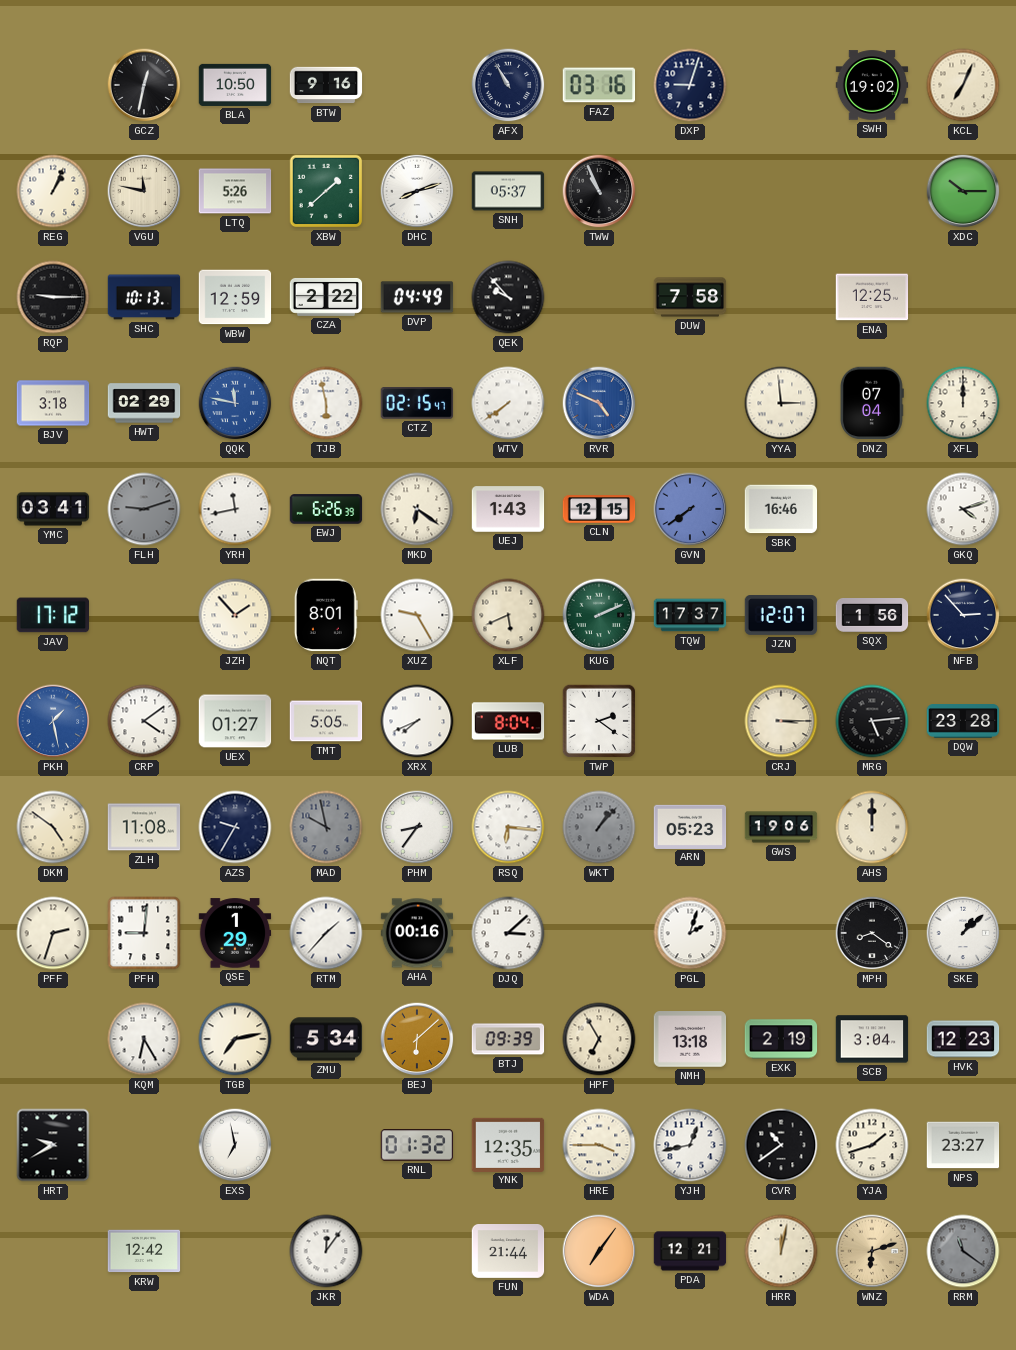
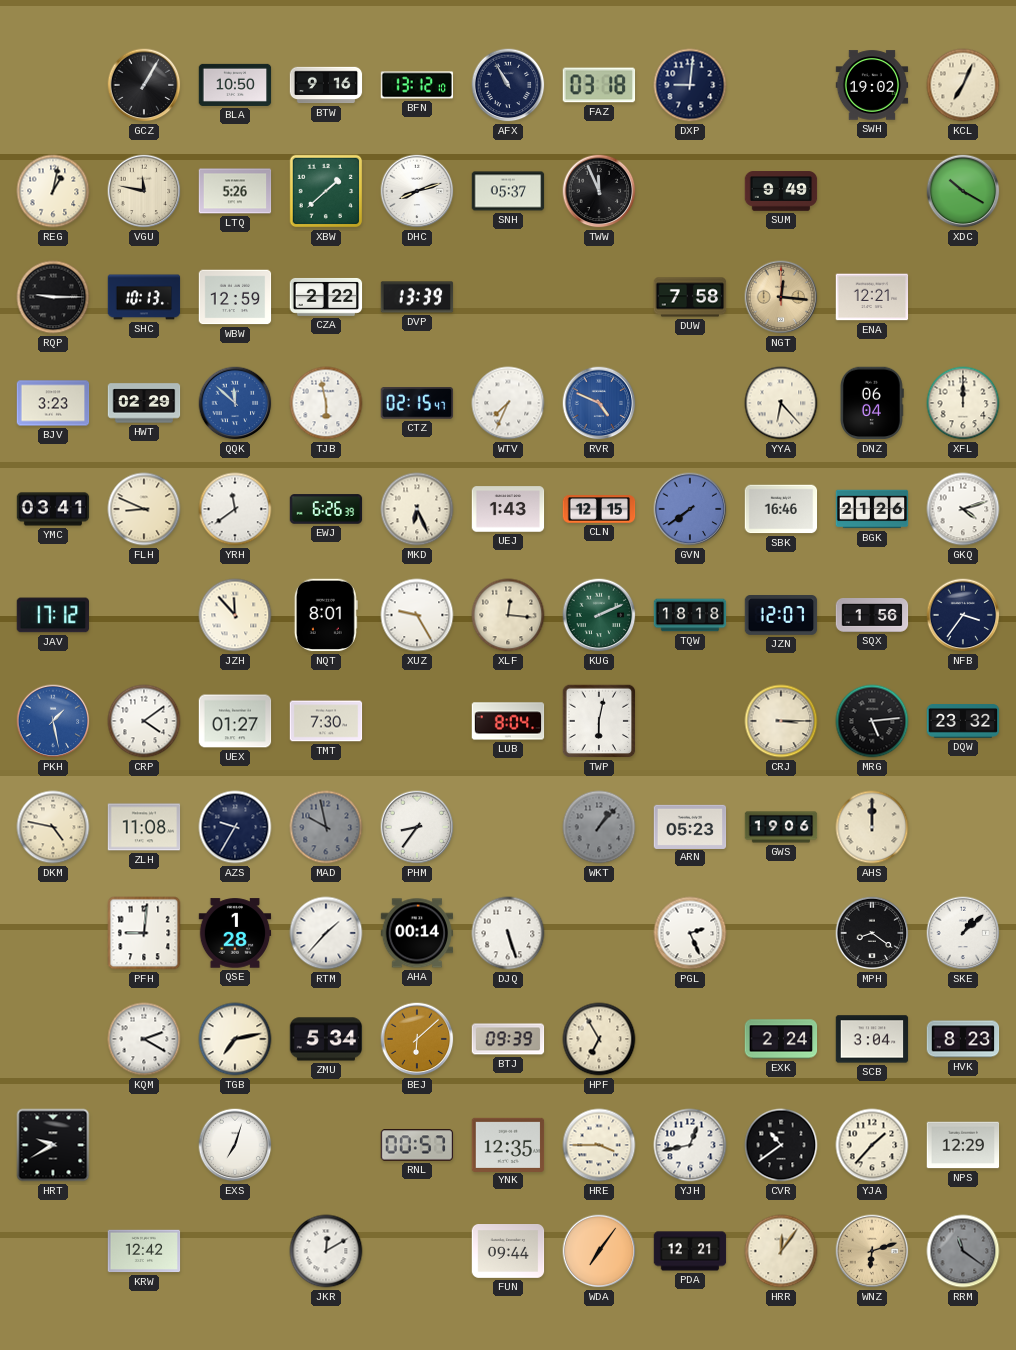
GCZ: 12:32 -> 1:05
BFN: none -> 13:12
FAZ: 03:16 -> 03:18
DXP: 9:03 -> 9:01
REG: 1:04 -> 1:02
TWW: 10:56 -> 11:56
SUM: none -> 9:49
XDC: 10:15 -> 10:20
DVP: 04:49 -> 13:39
QEK: 9:53 -> none
NGT: none -> 12:16
ENA: 12:25 -> 12:21
BJV: 3:18 -> 3:23
QQK: 11:47 -> 11:52
WTV: 7:39 -> 7:34
YYA: 2:59 -> 6:23
DNZ: 07:04 -> 06:04
FLH: 9:12 -> 8:49
FLH dial: grey -> cream
YRH: 11:43 -> 11:39
MKD: 6:21 -> 6:26
BGK: none -> 21:26
JZH: 1:53 -> 11:53
XLF: 5:41 -> 12:16
TQW: 17:37 -> 18:18
NFB: 2:53 -> 3:36
TMT: 5:05 -> 7:30
XRX: 7:41 -> none
TWP: 2:21 -> 6:02
DQW: 23:28 -> 23:32
DKM: 4:51 -> 4:47
RSQ: 6:16 -> none
PFF: 2:33 -> none
QSE: 1:29 -> 1:28
AHA: 00:16 -> 00:14
DJQ: 3:08 -> 5:27
PGL: 2:03 -> 2:26
KQM: 6:25 -> 2:20
NMH: 13:18 -> none
EXK: 2:19 -> 2:24
HVK: 12:23 -> 8:23
EXS: 6:58 -> 7:03
RNL: 01:32 -> 00:57
YJA: 1:42 -> 1:37
NPS: 23:27 -> 12:29
JKR: 12:06 -> 12:10
FUN: 21:44 -> 09:44
HRR: 12:02 -> 12:06
